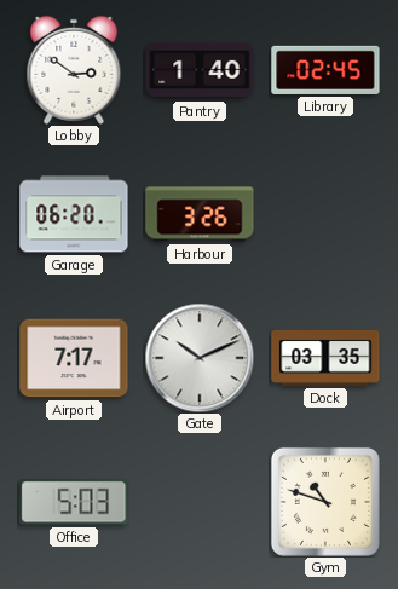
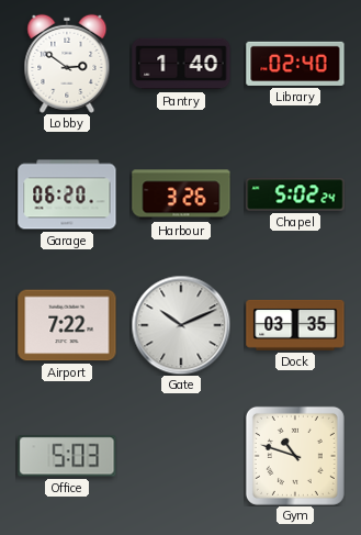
Library: 02:45 -> 02:40
Chapel: none -> 5:02
Airport: 7:17 -> 7:22
